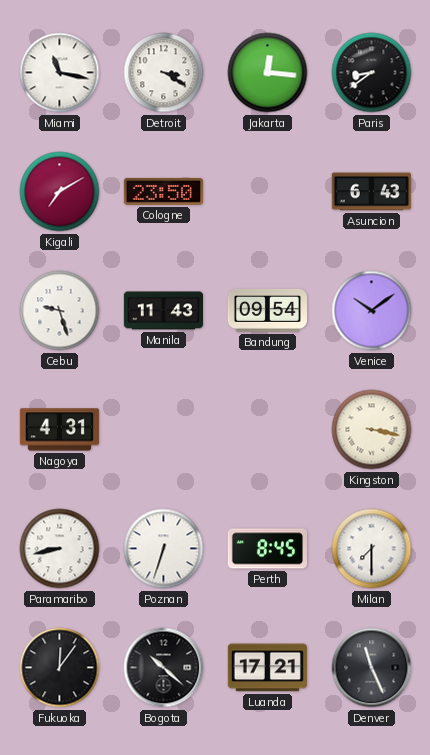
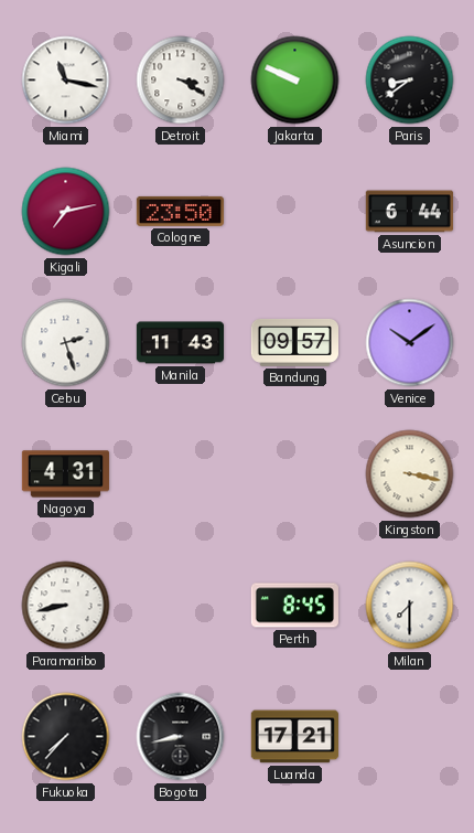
Jakarta: 12:16 -> 9:49
Kigali: 7:10 -> 7:13
Asuncion: 6:43 -> 6:44
Cebu: 9:27 -> 2:27
Bandung: 09:54 -> 09:57
Poznan: 6:33 -> none
Fukuoka: 12:06 -> 7:37
Bogota: 10:22 -> 8:43
Denver: 11:26 -> none
